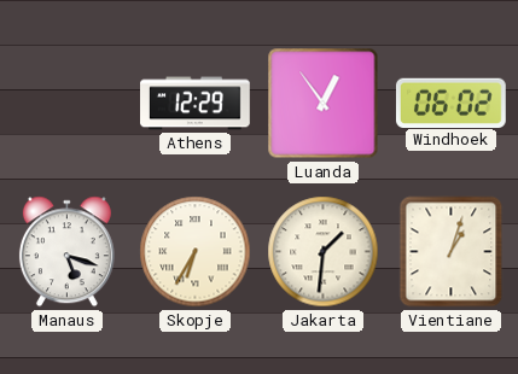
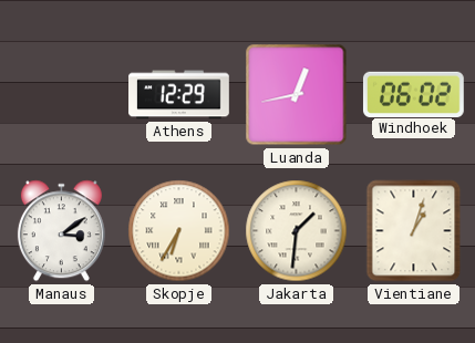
Luanda: 12:54 -> 12:43
Manaus: 5:18 -> 3:09
